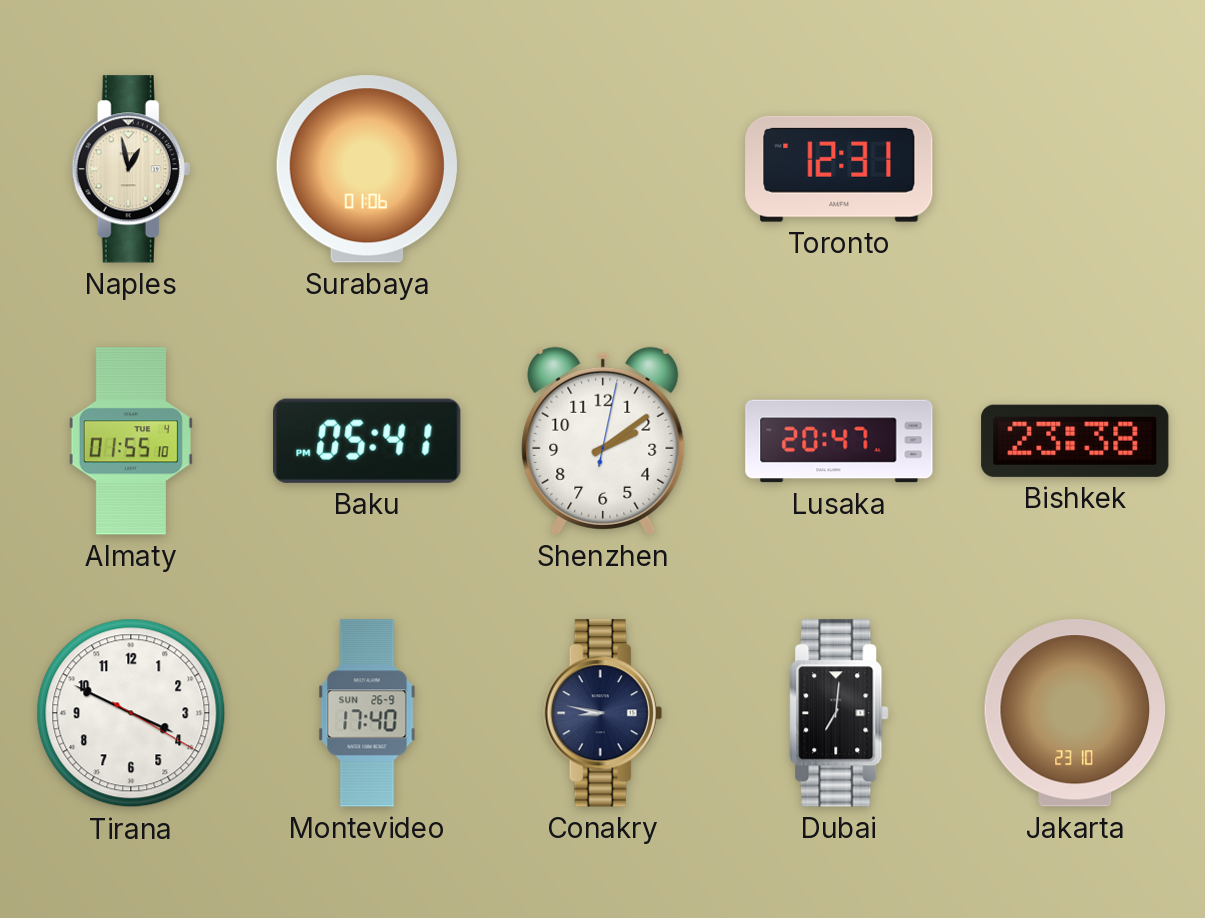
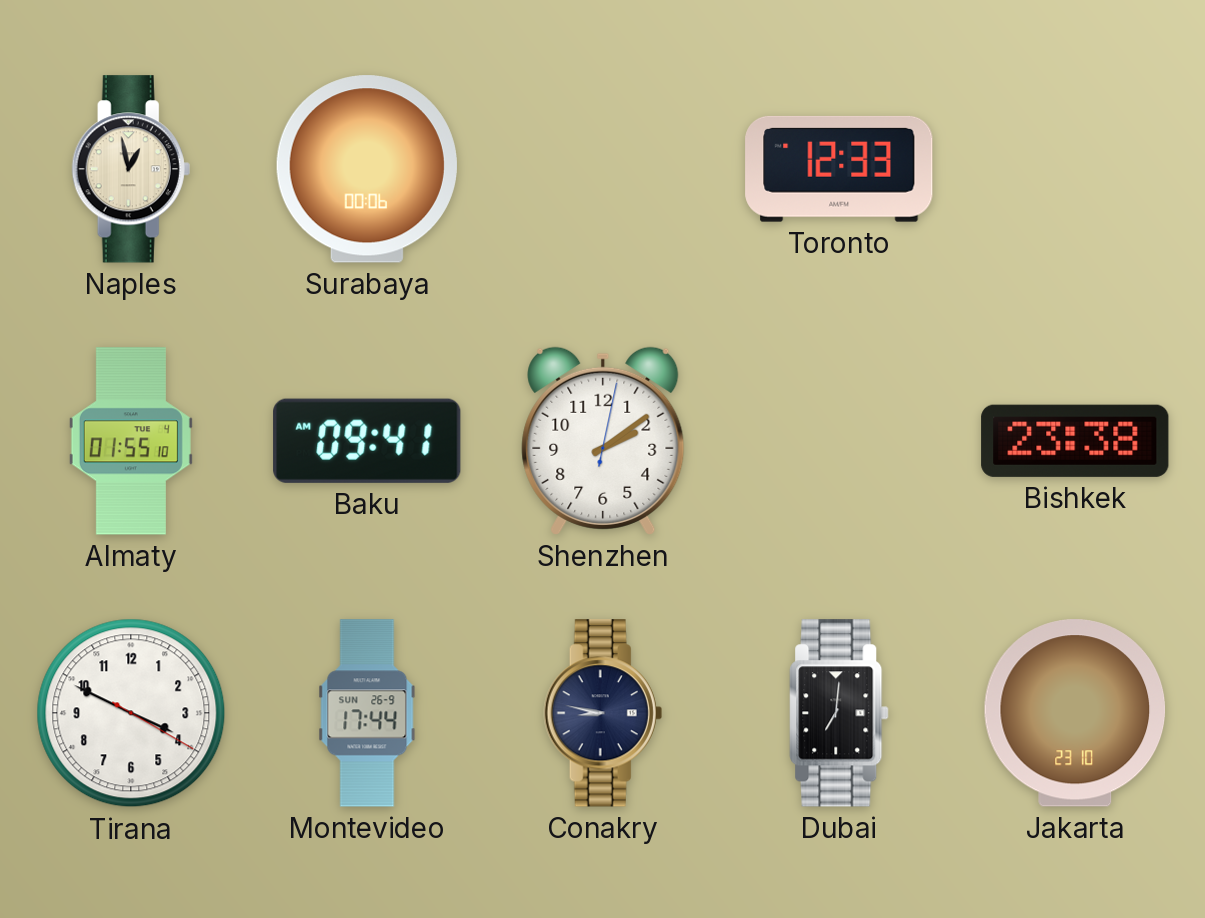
Surabaya: 01:06 -> 00:06
Toronto: 12:31 -> 12:33
Baku: 05:41 -> 09:41
Lusaka: 20:47 -> none
Montevideo: 17:40 -> 17:44
